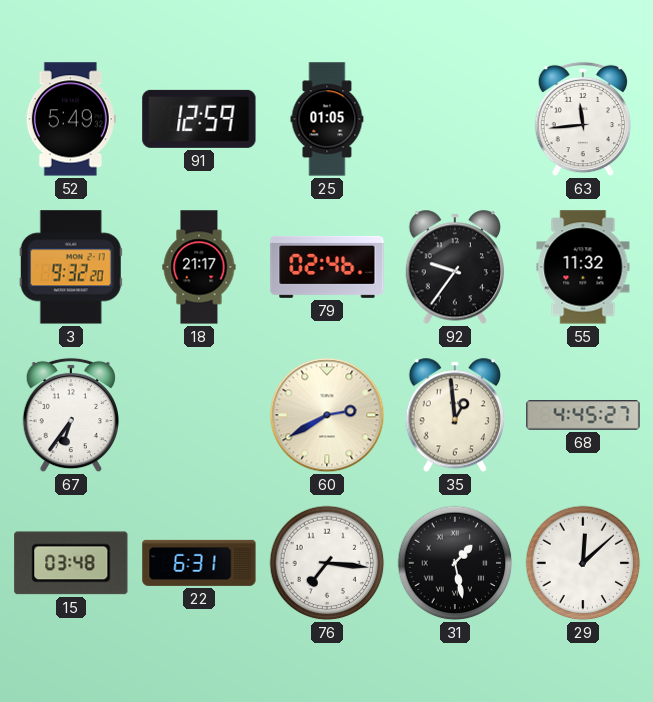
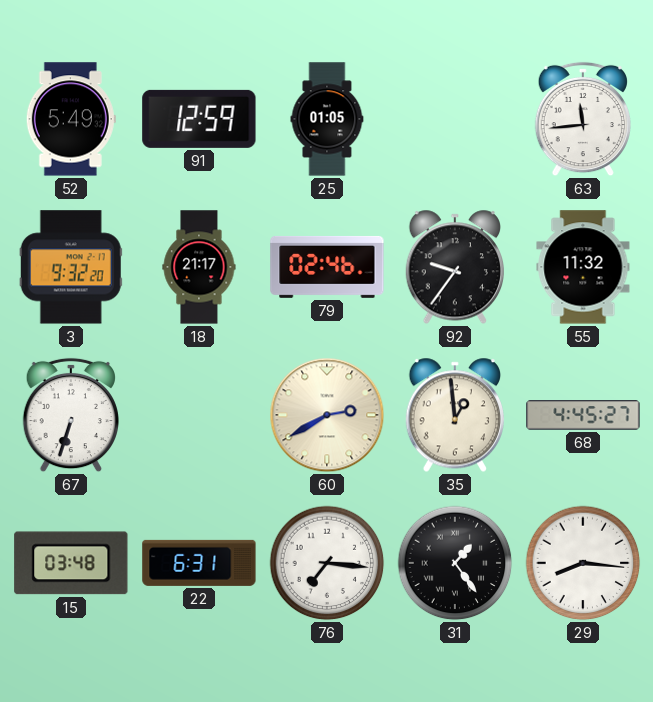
67: 6:36 -> 6:33
31: 1:28 -> 1:24
29: 12:08 -> 8:16
